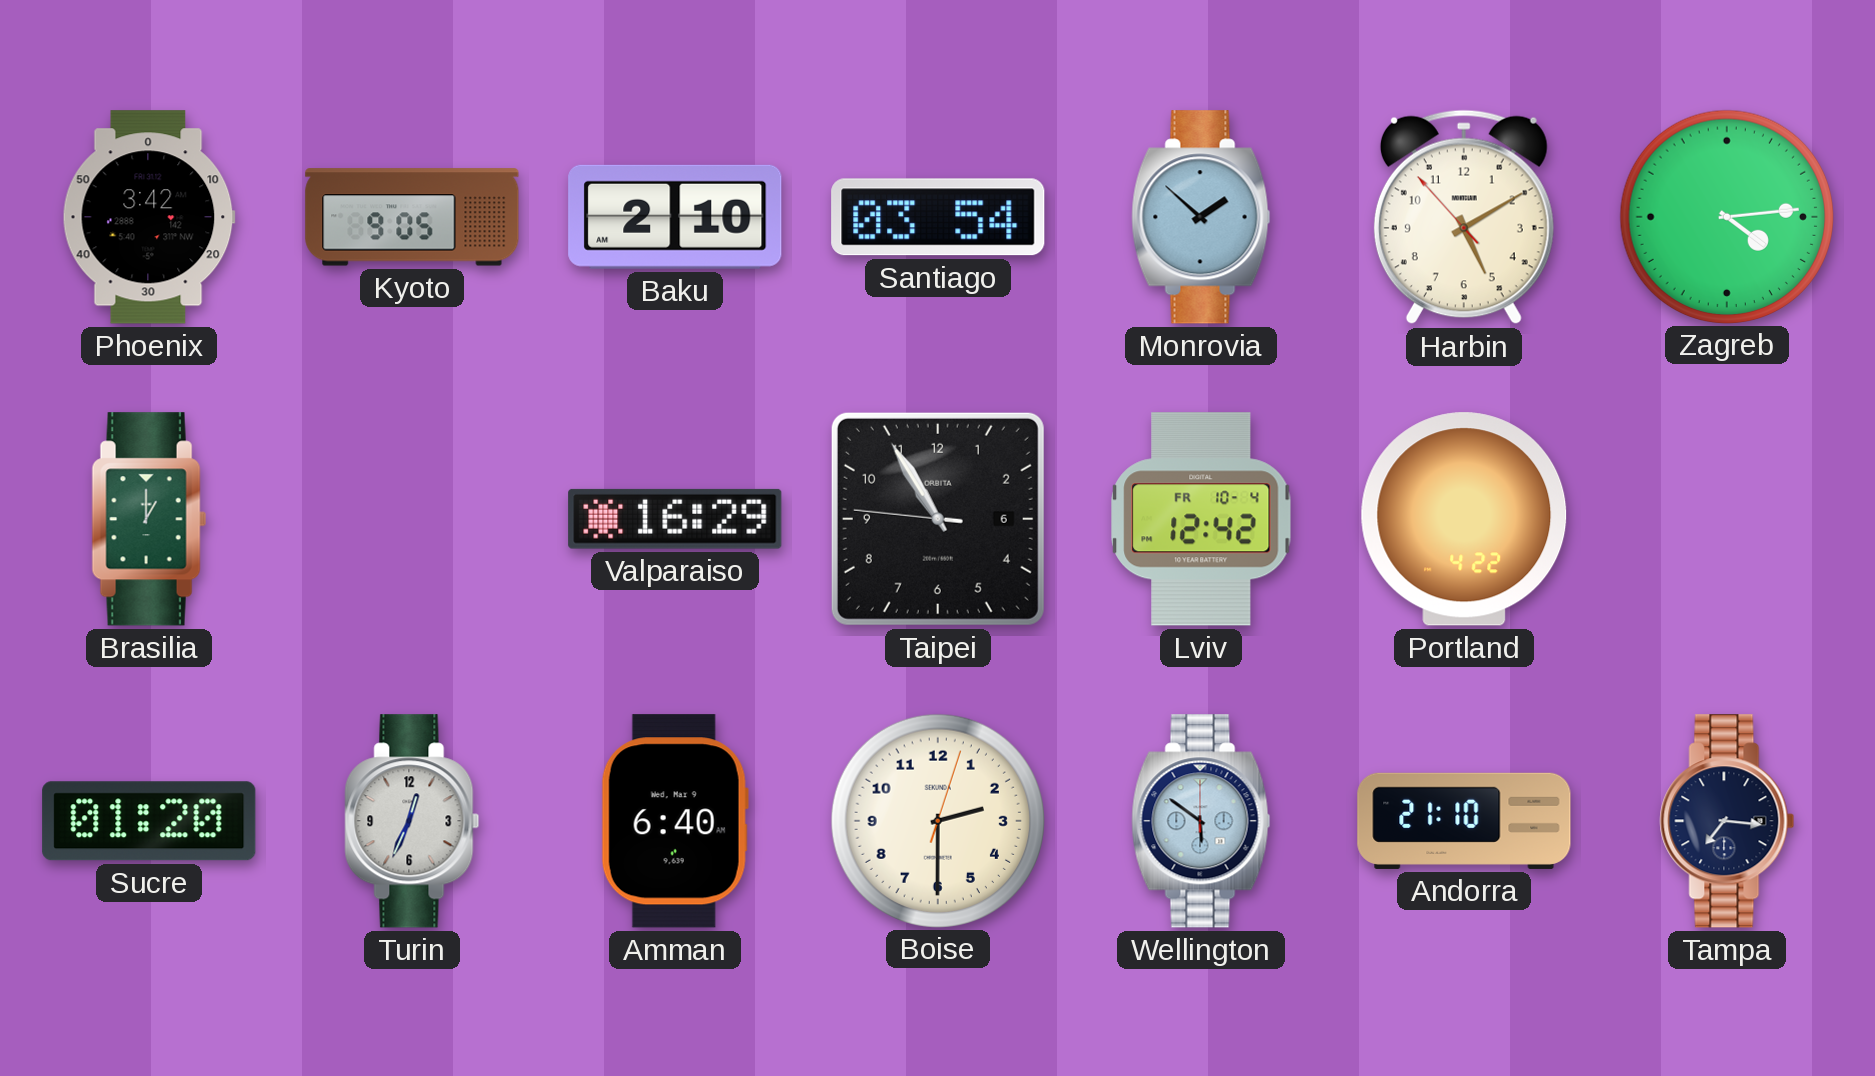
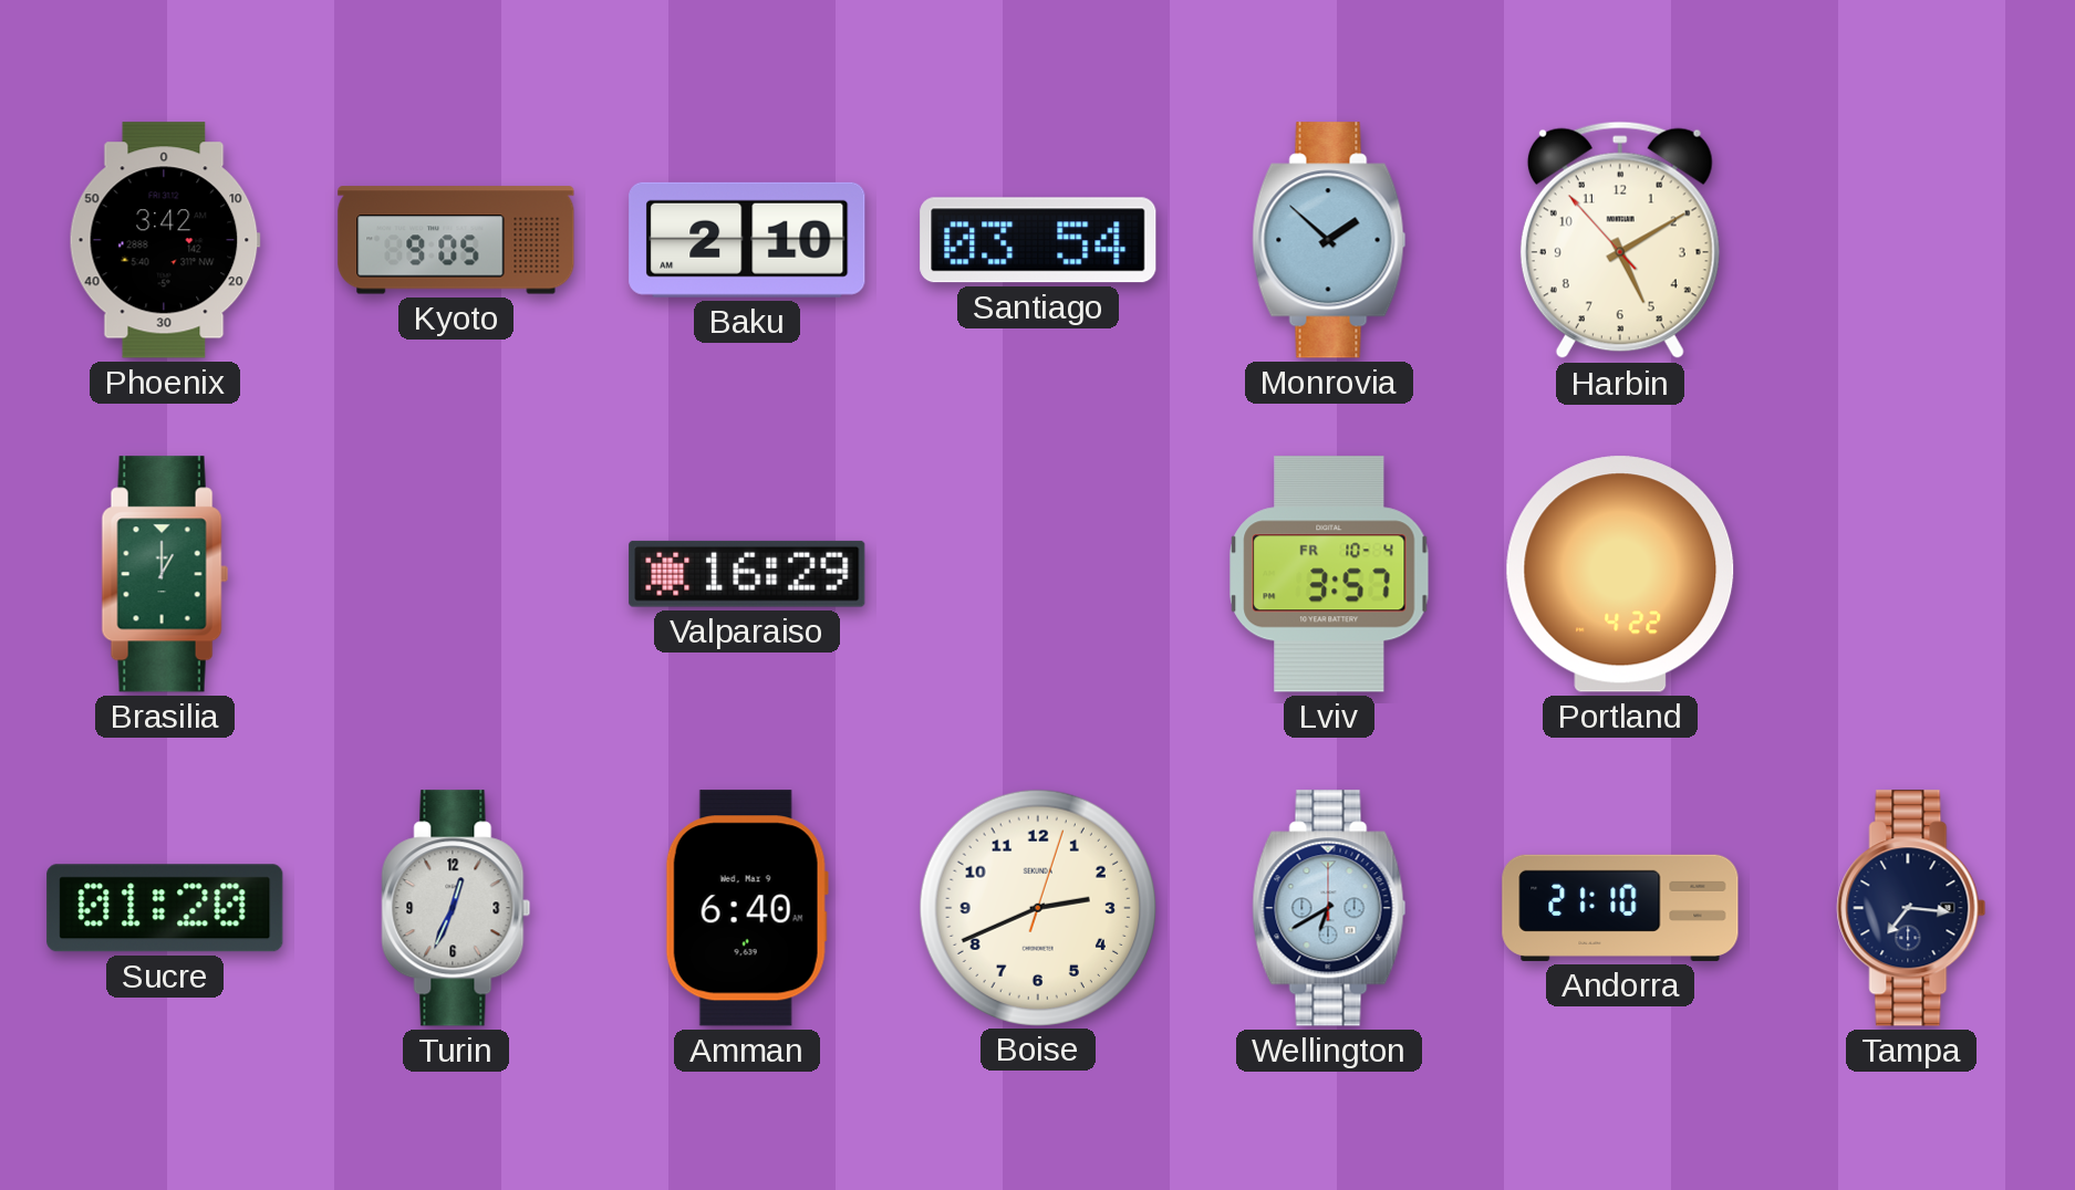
Zagreb: 4:14 -> none
Taipei: 10:54 -> none
Lviv: 12:42 -> 3:57
Boise: 2:30 -> 2:41
Wellington: 5:51 -> 6:40
